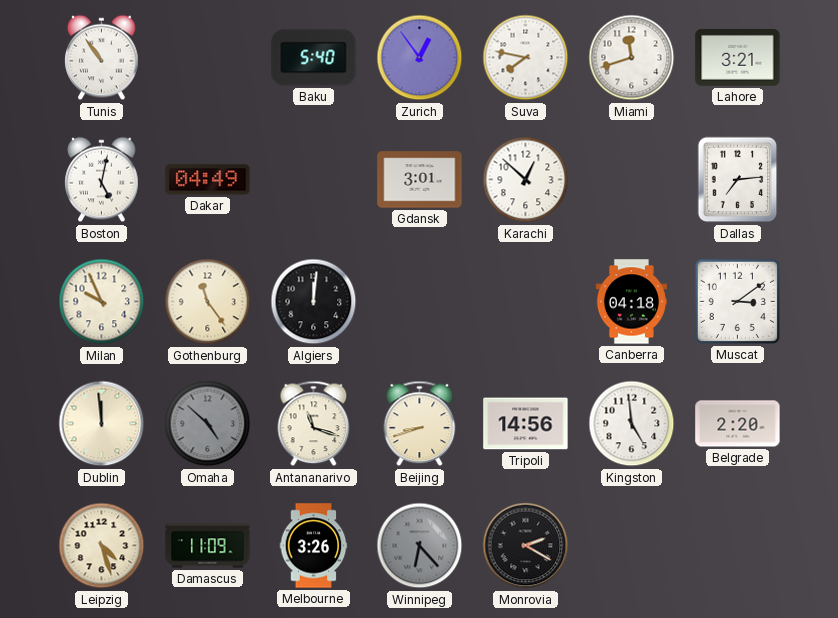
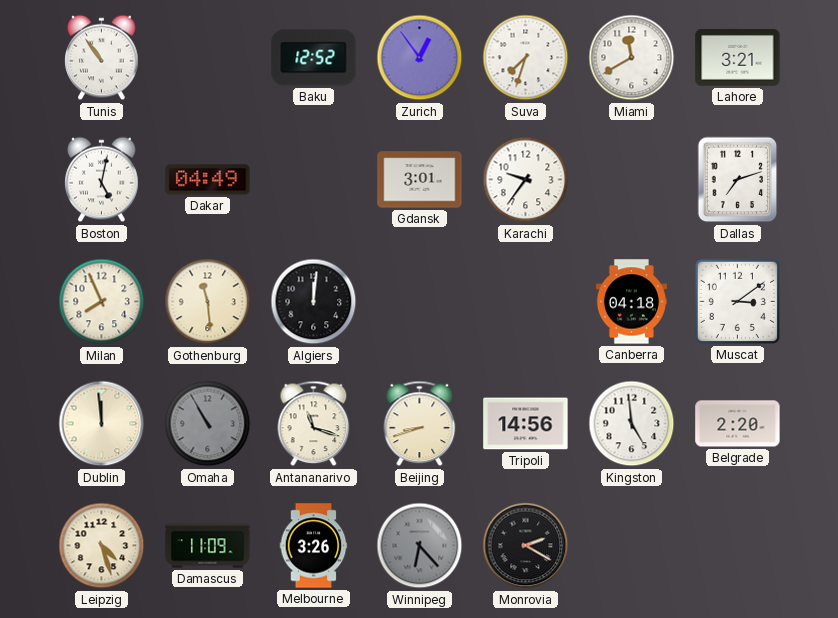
Baku: 5:40 -> 12:52
Suva: 7:47 -> 7:33
Miami: 11:42 -> 11:40
Karachi: 12:52 -> 9:36
Dallas: 7:14 -> 7:12
Milan: 9:56 -> 7:56
Gothenburg: 11:24 -> 11:29
Omaha: 4:52 -> 10:55
